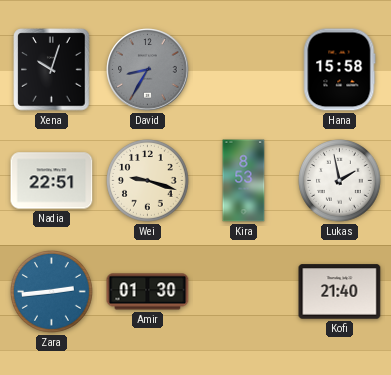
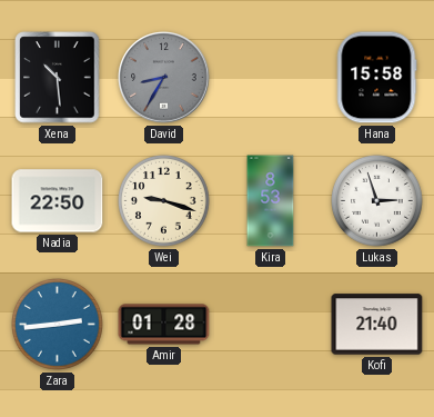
Xena: 10:03 -> 10:29
Nadia: 22:51 -> 22:50
Lukas: 1:58 -> 2:57
Amir: 01:30 -> 01:28
